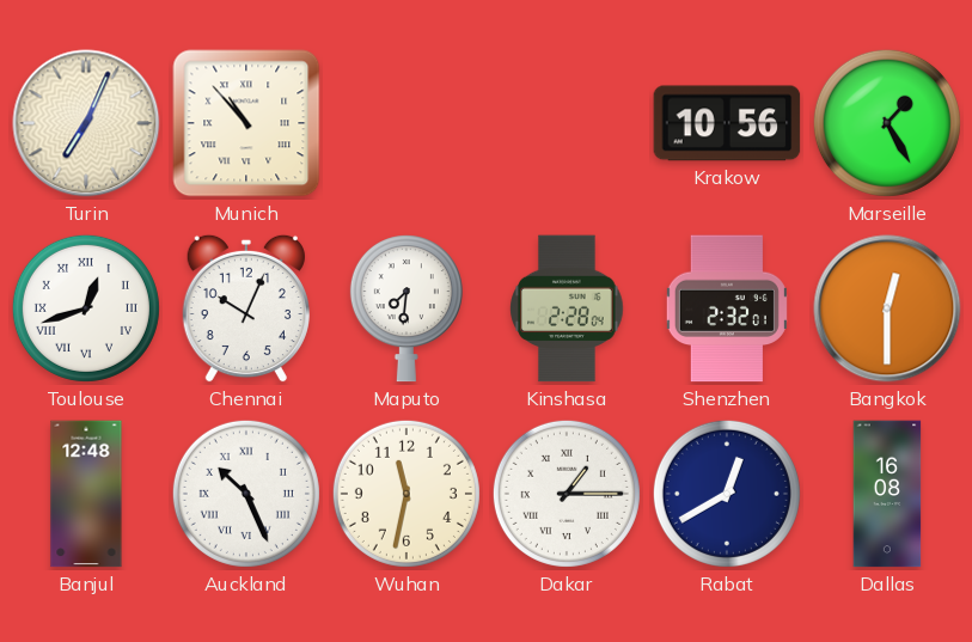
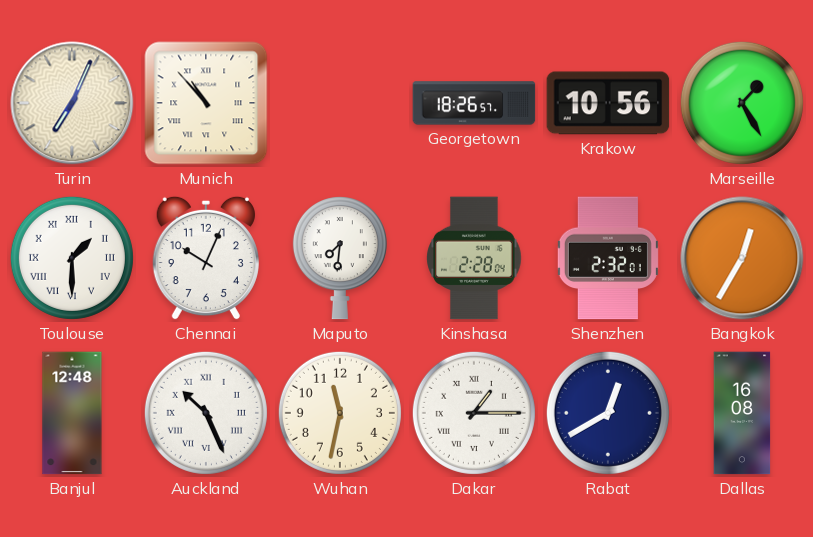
Georgetown: none -> 18:26
Toulouse: 12:42 -> 1:30
Bangkok: 12:30 -> 12:35
